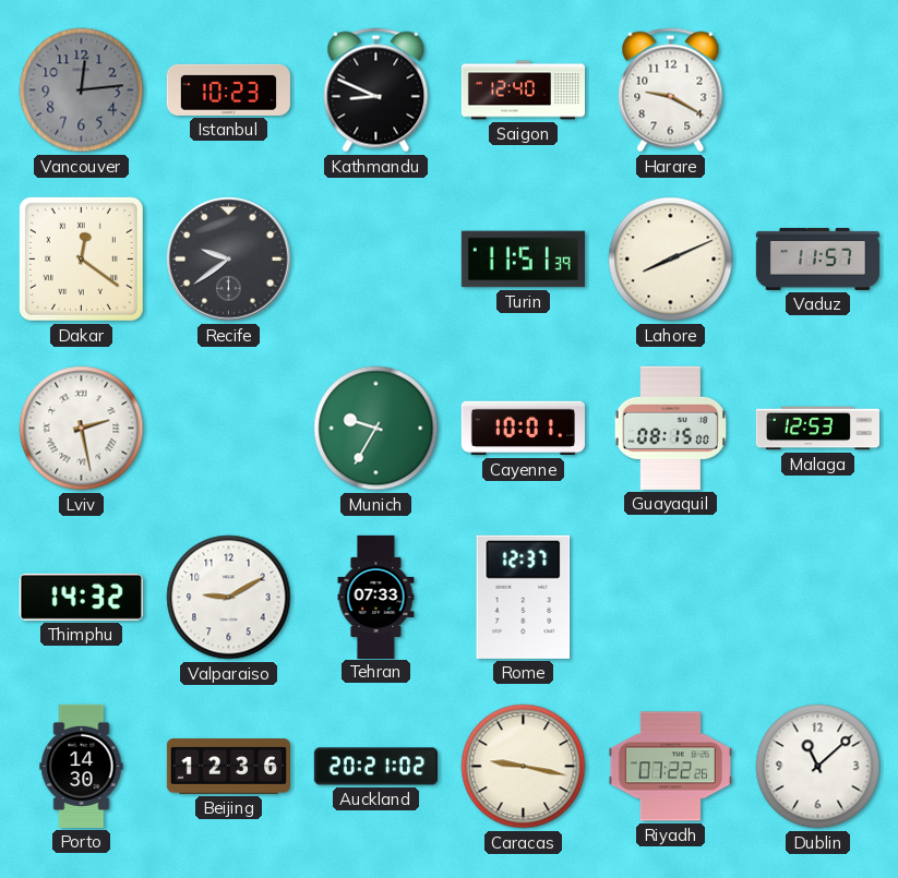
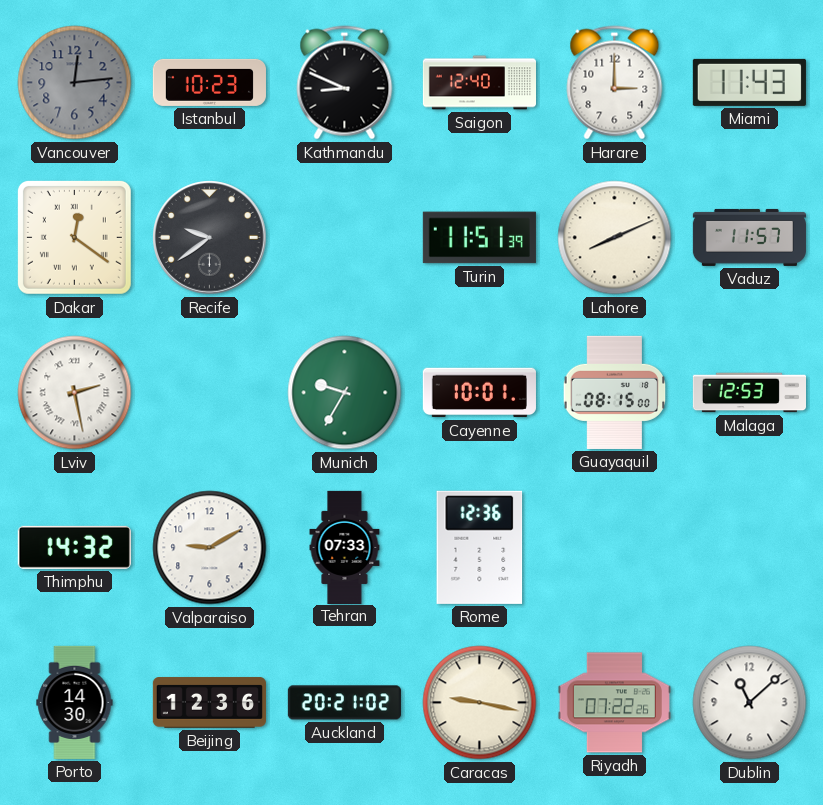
Harare: 9:20 -> 3:00
Miami: none -> 11:43
Rome: 12:37 -> 12:36
